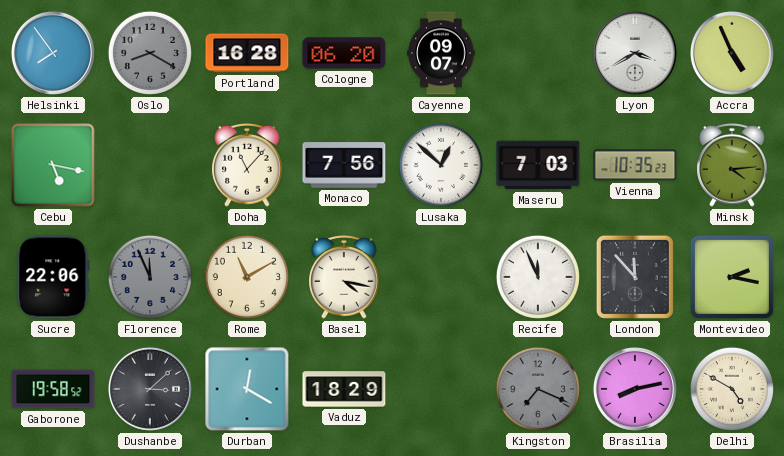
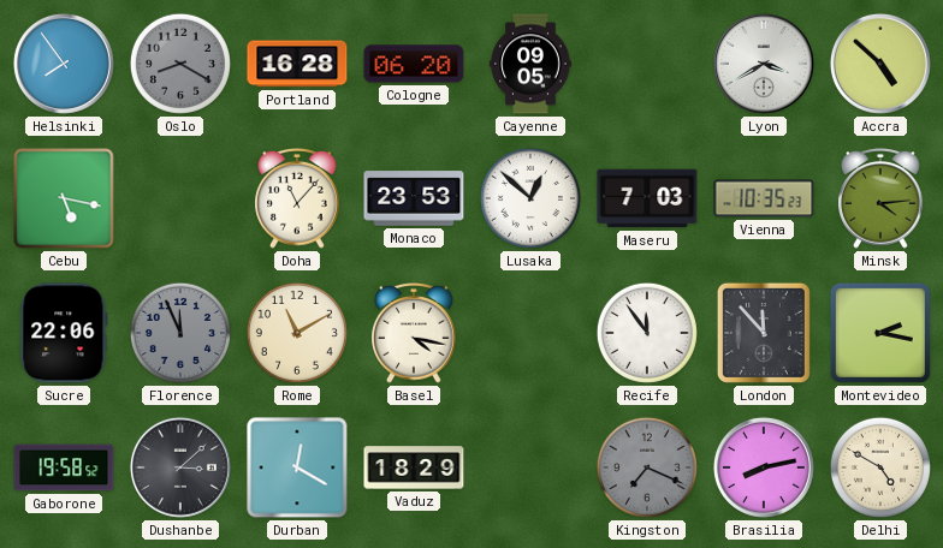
Cayenne: 09:07 -> 09:05
Accra: 4:56 -> 4:52
Monaco: 7:56 -> 23:53
Recife: 11:56 -> 11:54
